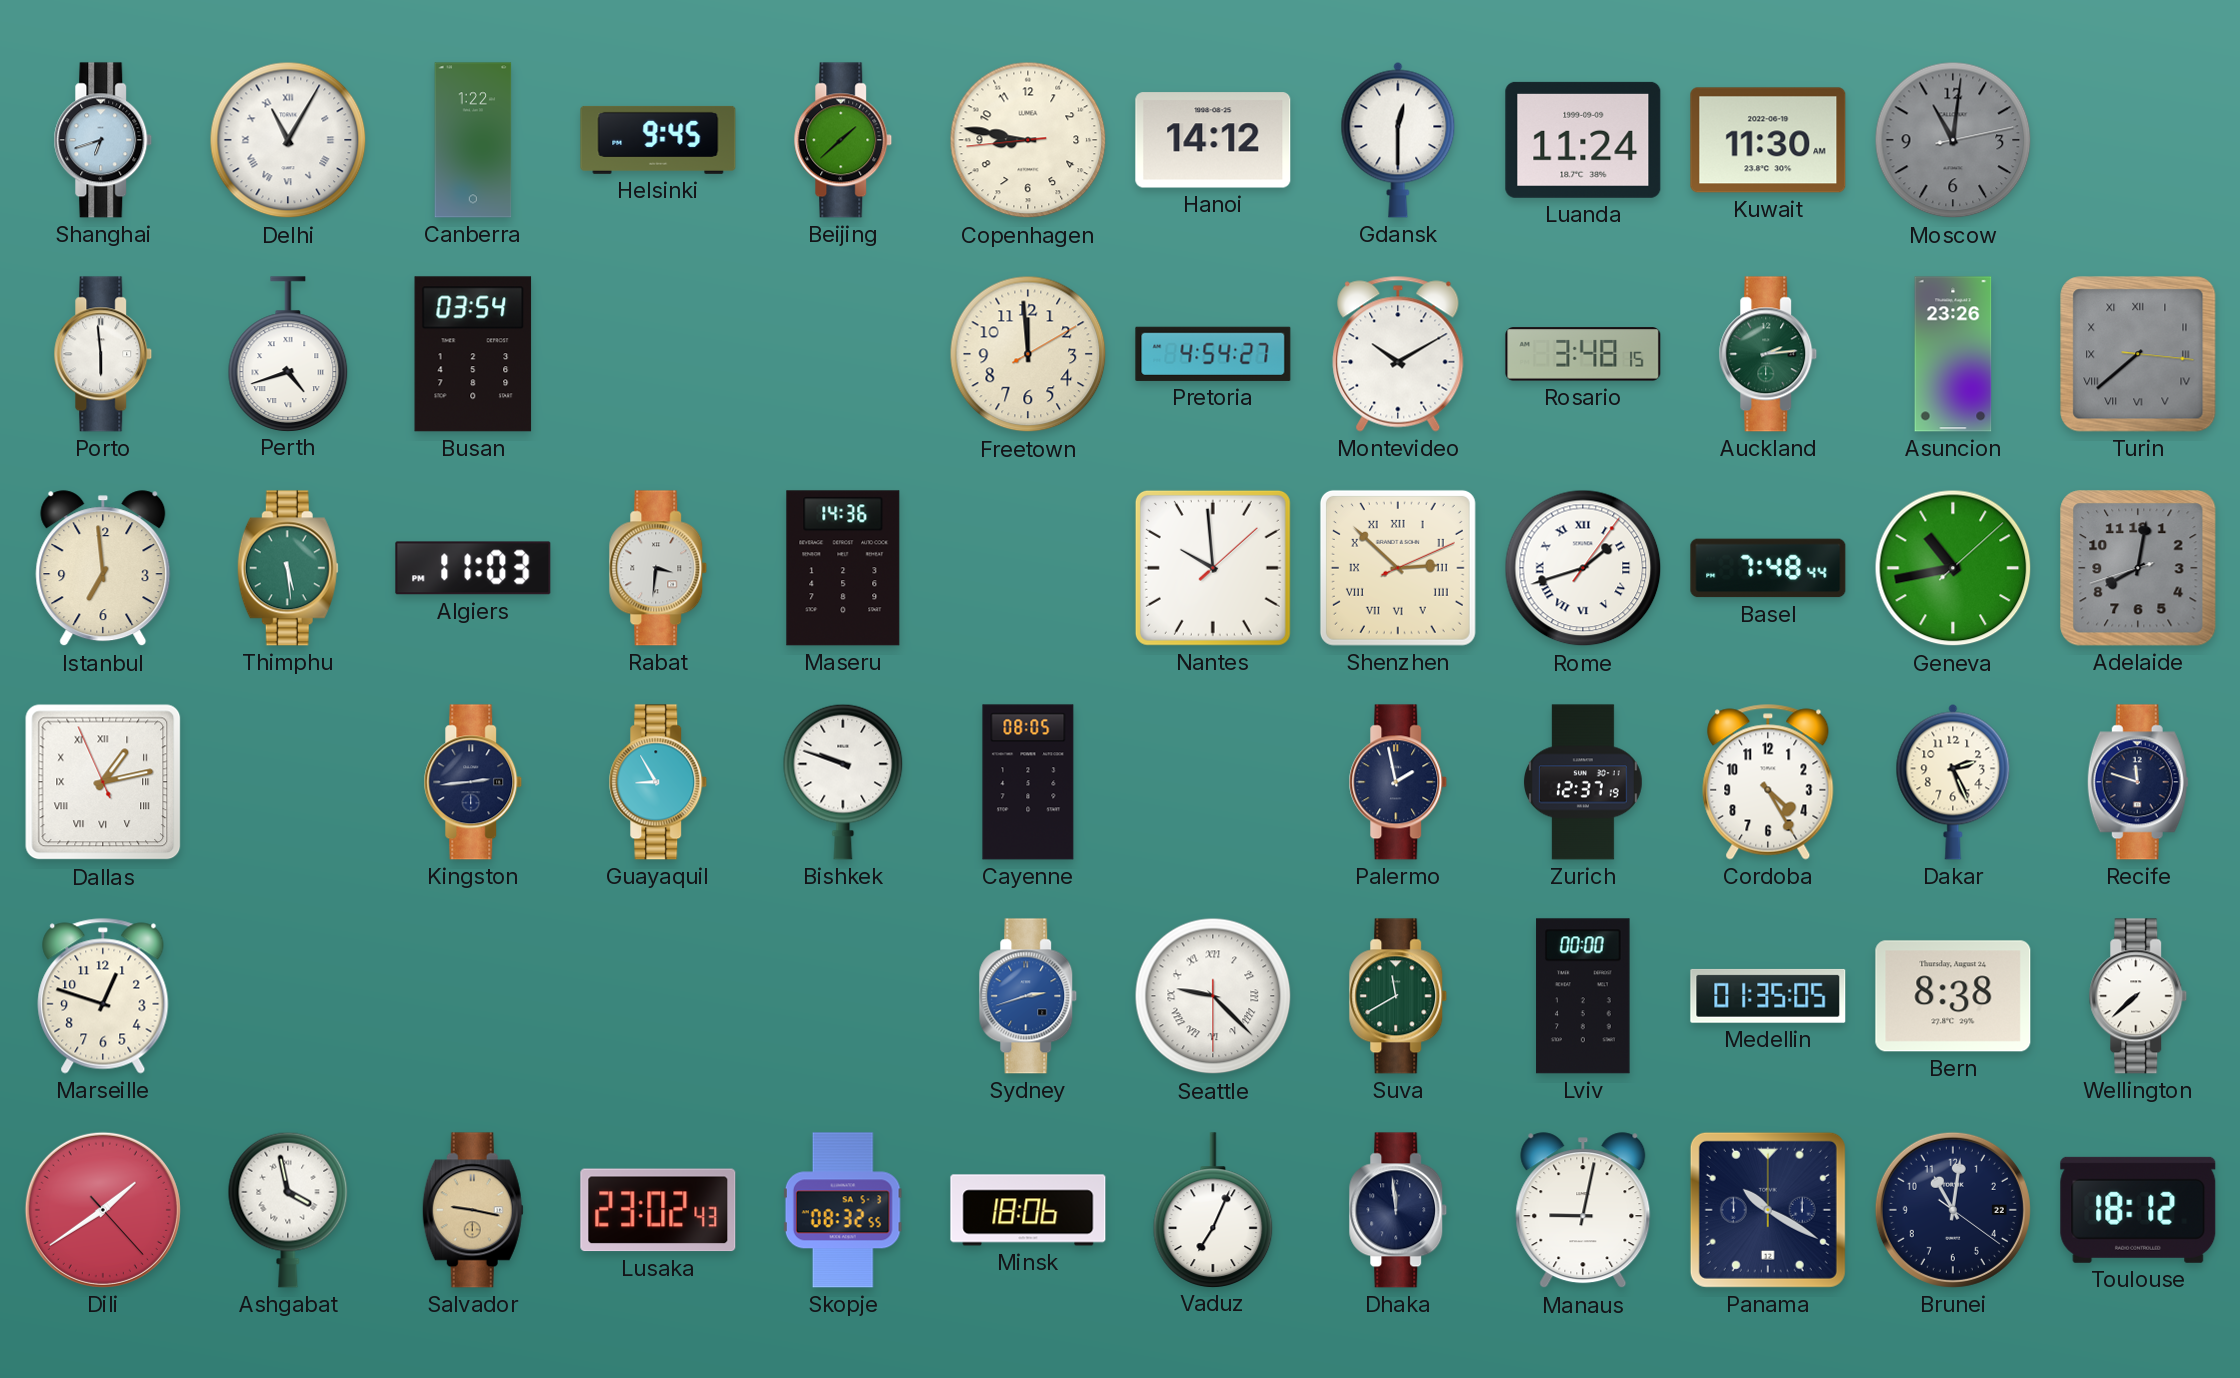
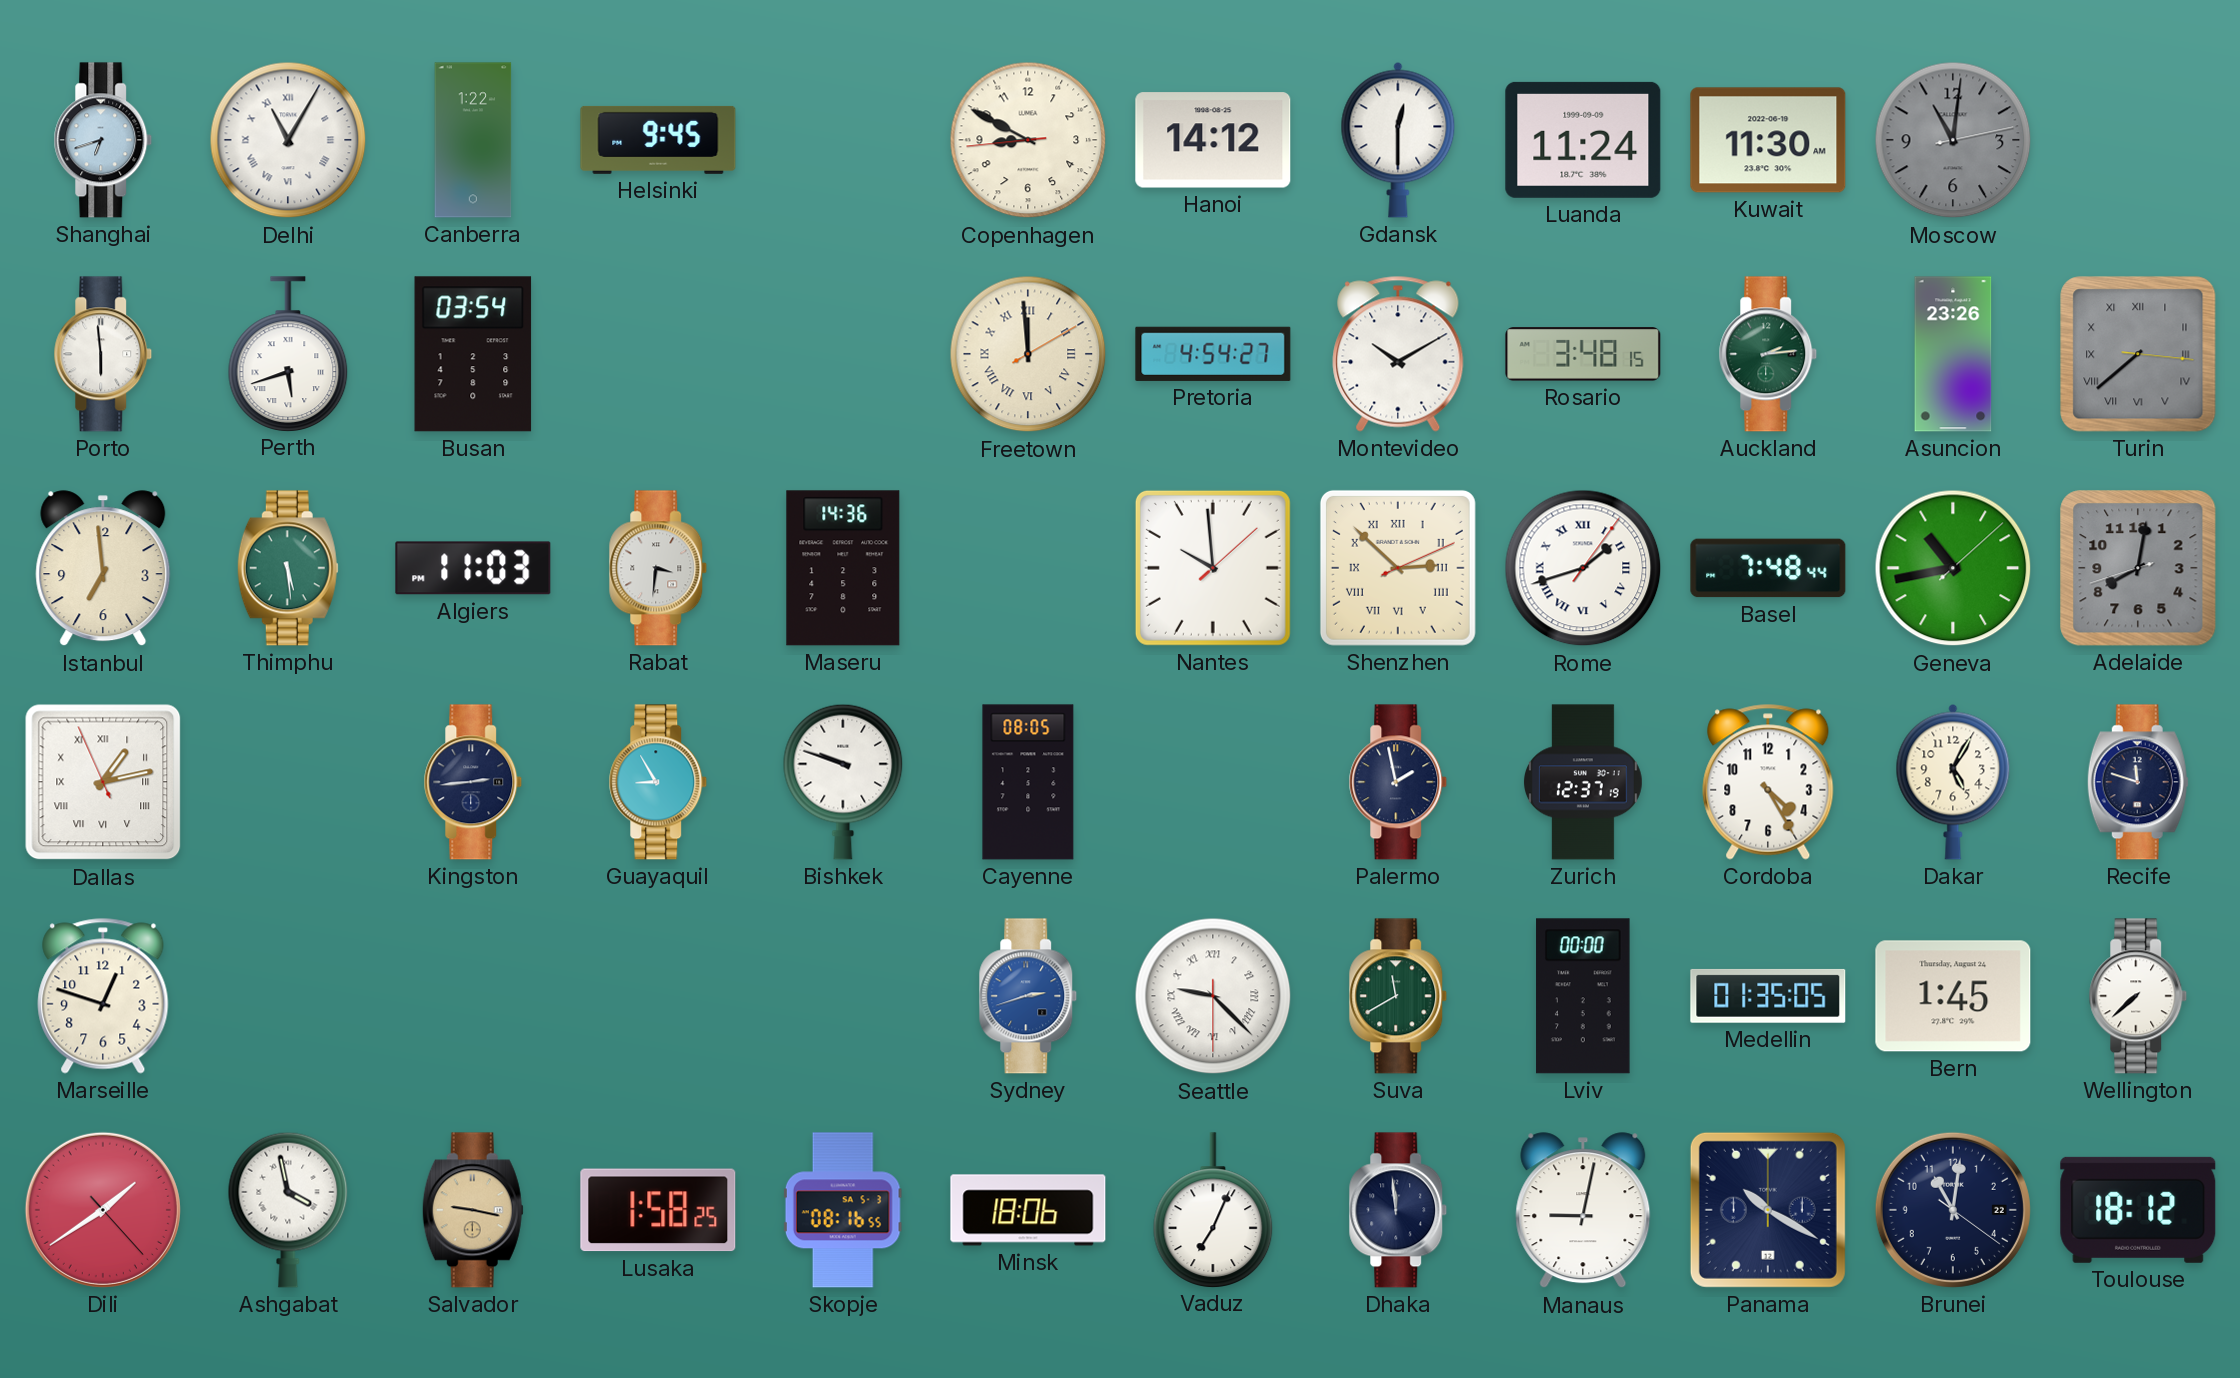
Beijing: 1:38 -> none
Copenhagen: 8:46 -> 8:49
Perth: 4:42 -> 5:42
Freetown numerals: Arabic -> Roman
Dakar: 2:26 -> 5:05
Bern: 8:38 -> 1:45
Lusaka: 23:02 -> 1:58
Skopje: 08:32 -> 08:16
